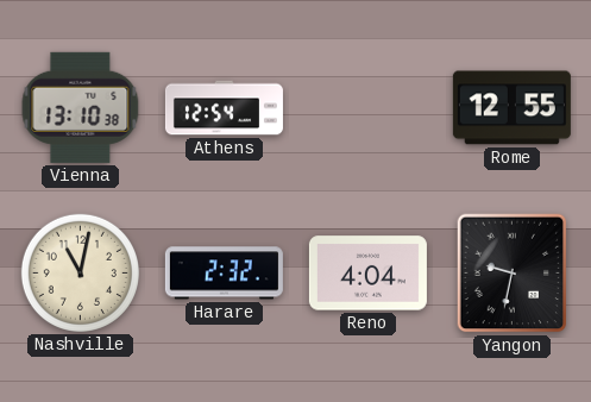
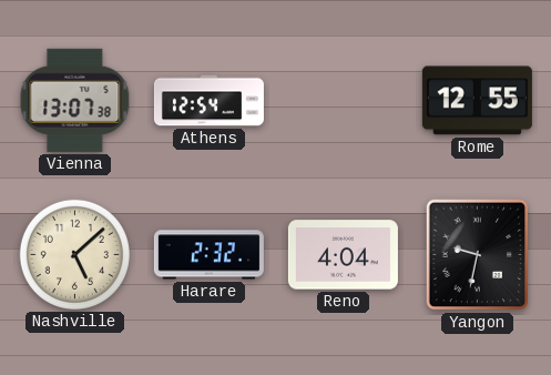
Vienna: 13:10 -> 13:07
Nashville: 11:02 -> 5:08
